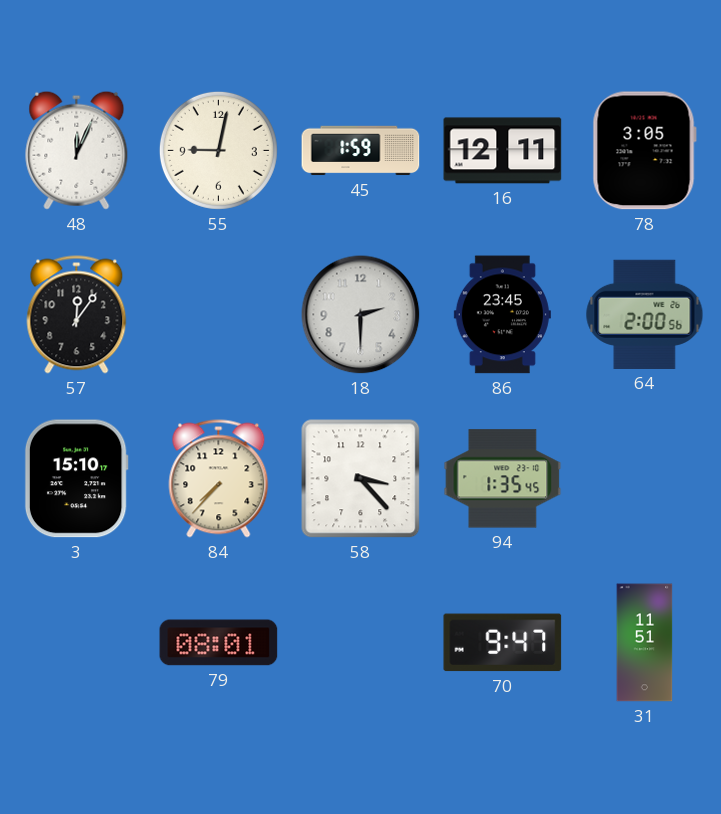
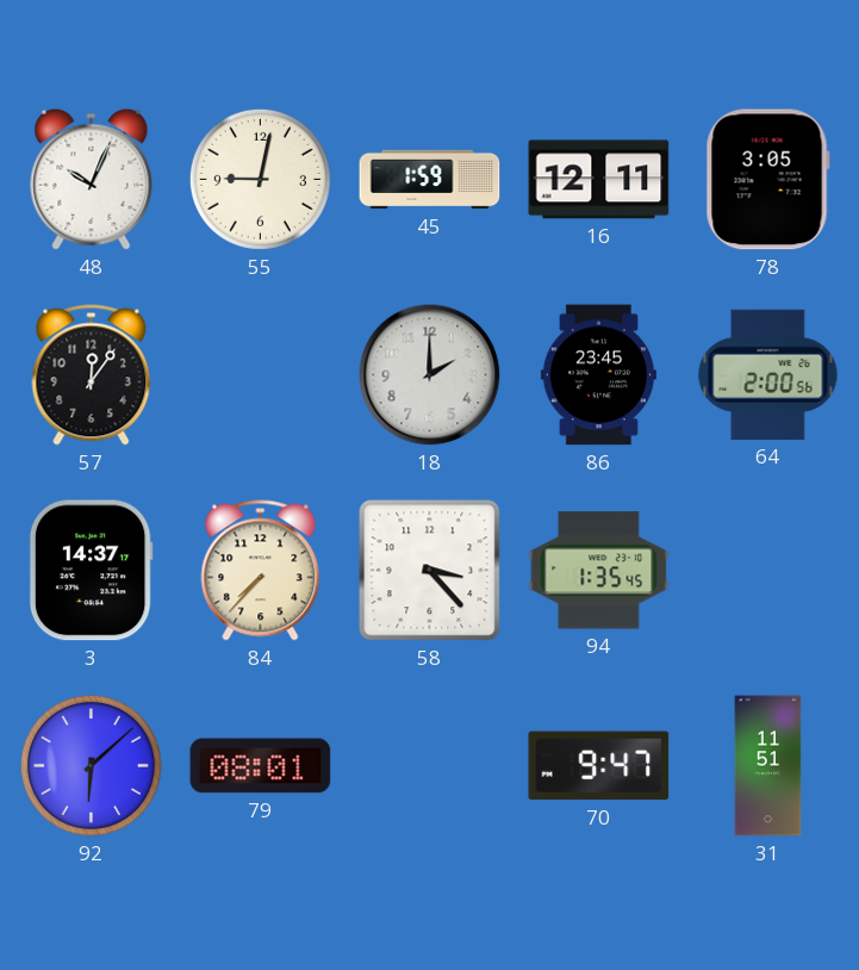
48: 12:04 -> 10:04
18: 2:30 -> 2:00
3: 15:10 -> 14:37
92: none -> 6:08
